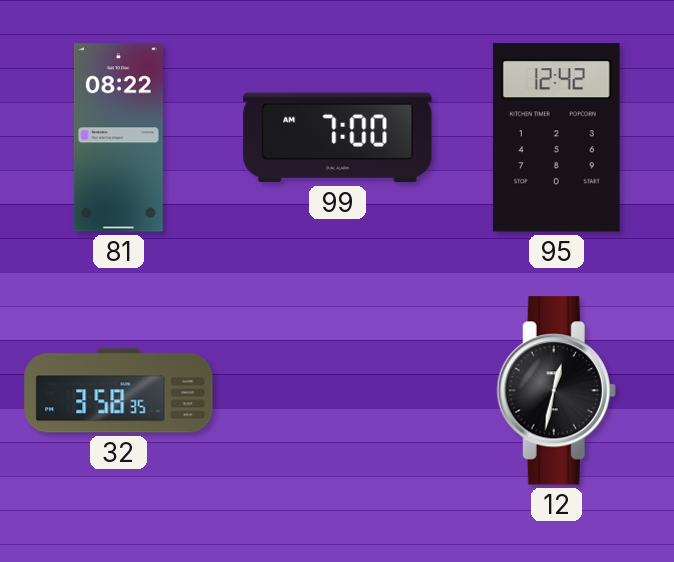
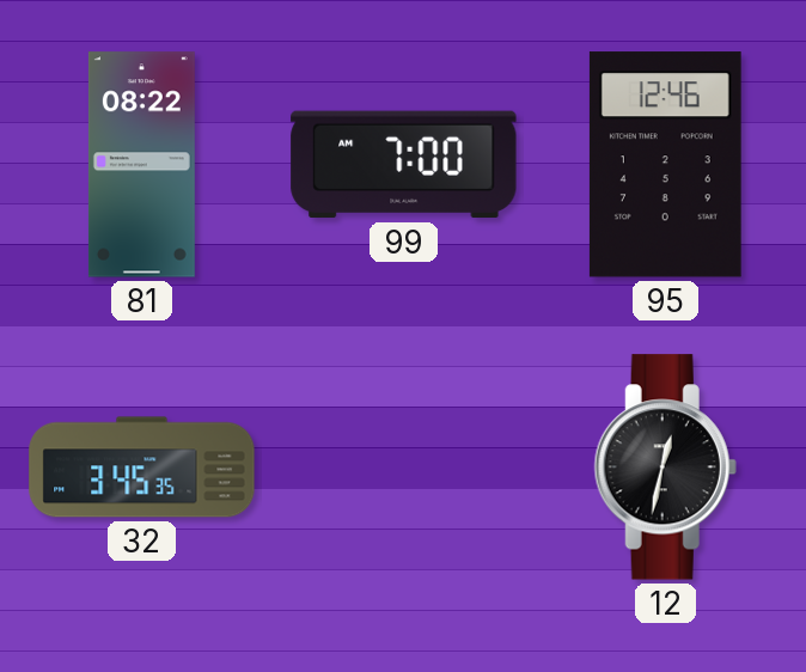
95: 12:42 -> 12:46
32: 3:58 -> 3:45
